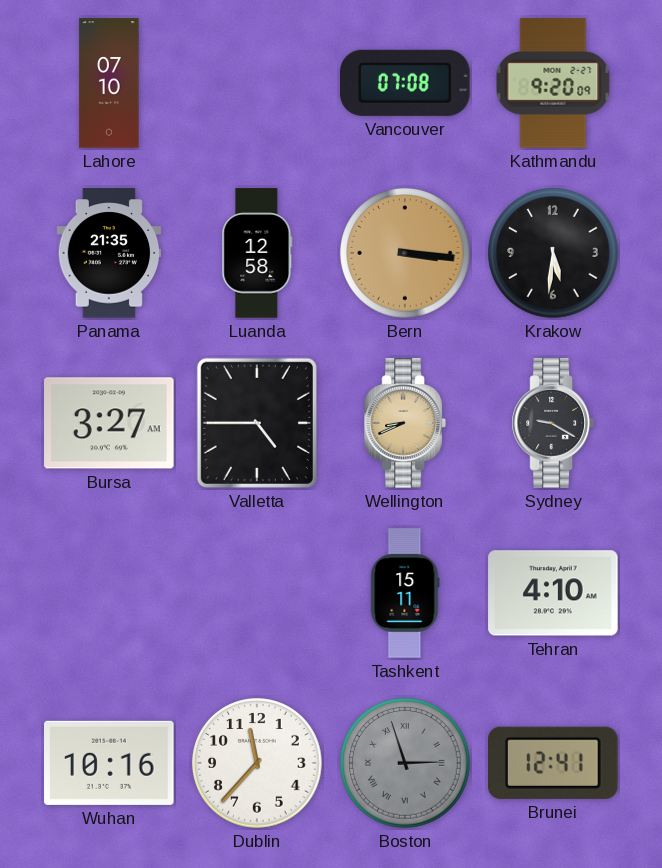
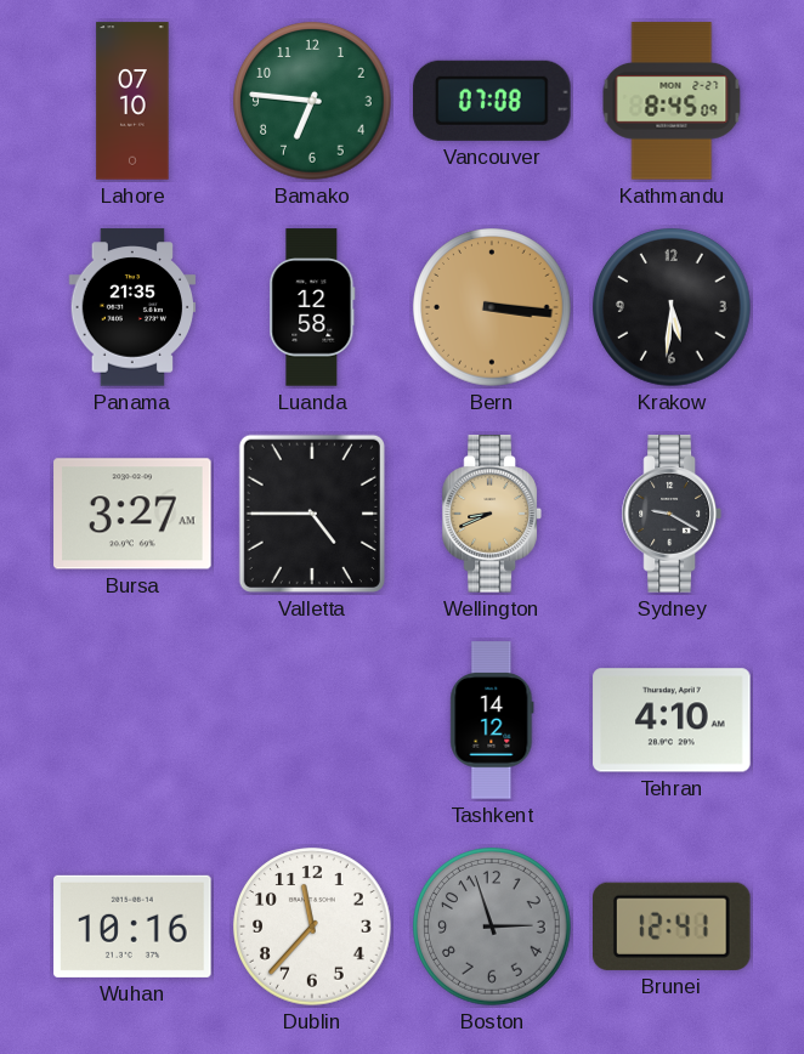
Bamako: none -> 6:46
Kathmandu: 9:20 -> 8:45
Tashkent: 15:11 -> 14:12
Boston numerals: Roman -> Arabic
